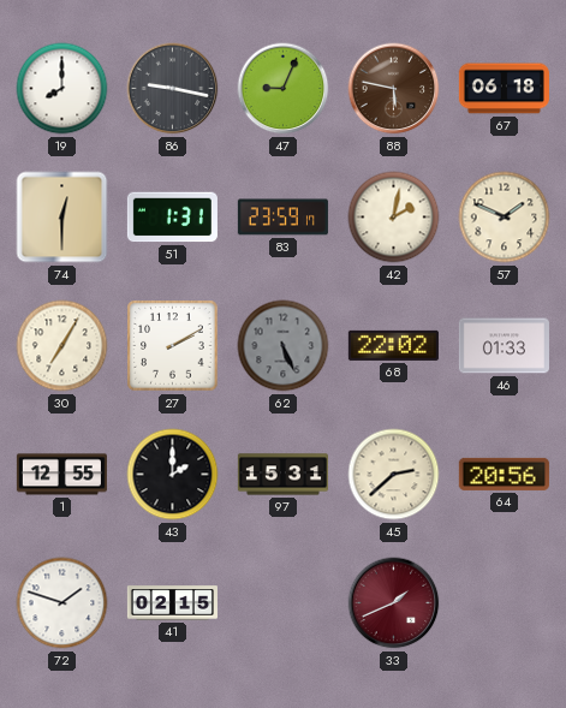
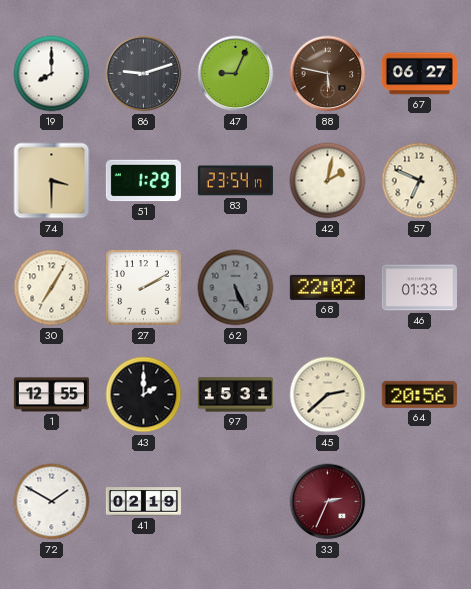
86: 9:17 -> 9:12
67: 06:18 -> 06:27
74: 12:30 -> 3:30
51: 1:31 -> 1:29
83: 23:59 -> 23:54
57: 1:49 -> 6:49
72: 1:48 -> 1:50
41: 02:15 -> 02:19
33: 1:41 -> 2:34
